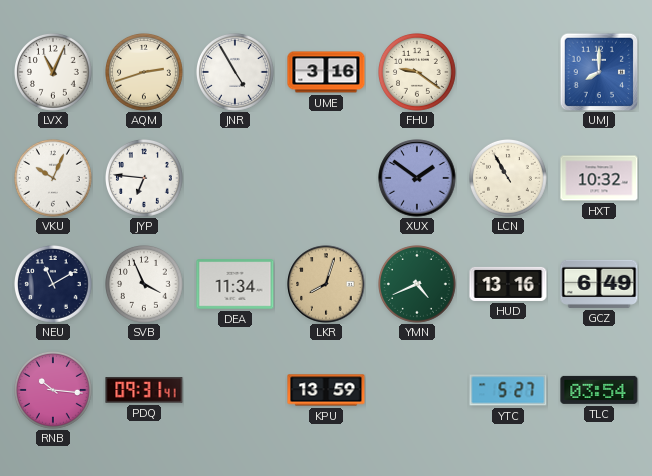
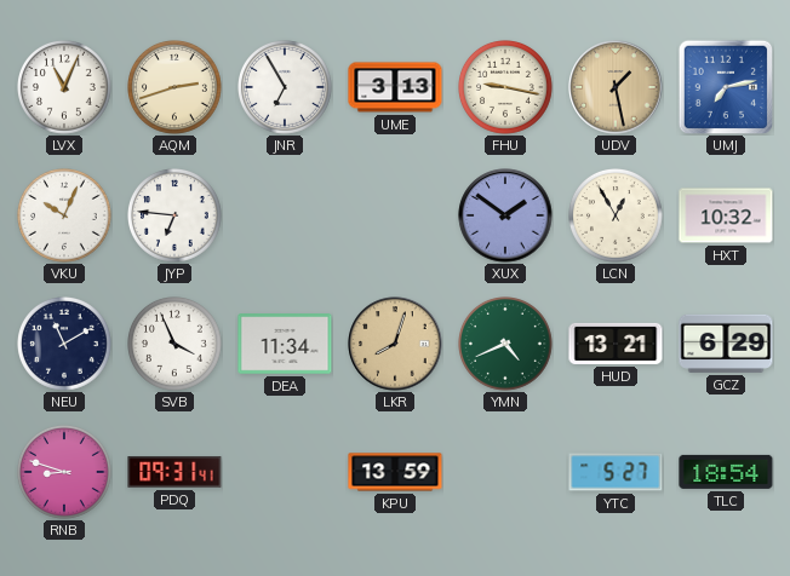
JNR: 4:55 -> 6:55
UME: 3:16 -> 3:13
FHU: 9:21 -> 9:17
UDV: none -> 1:28
UMJ: 8:00 -> 7:13
LCN: 10:55 -> 12:55
HUD: 13:16 -> 13:21
GCZ: 6:49 -> 6:29
RNB: 10:16 -> 8:48
TLC: 03:54 -> 18:54
